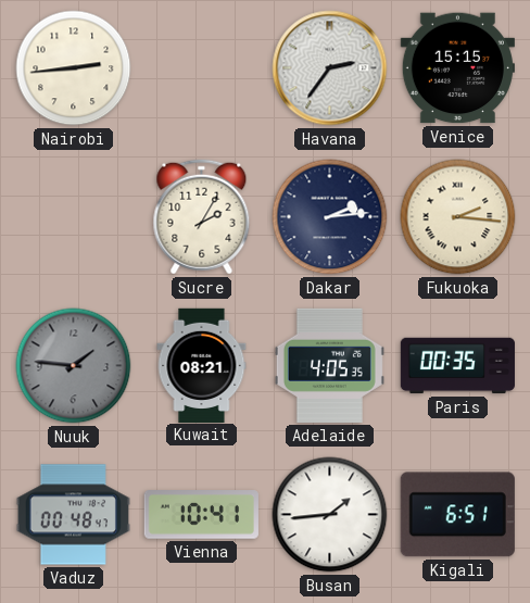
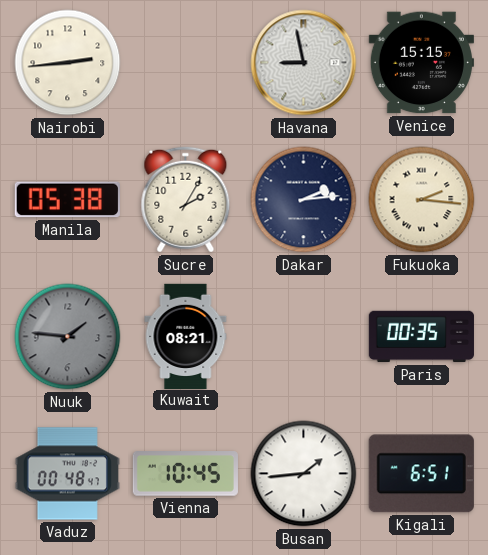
Havana: 2:36 -> 8:58
Manila: none -> 05:38
Adelaide: 4:05 -> none
Vienna: 10:41 -> 10:45
